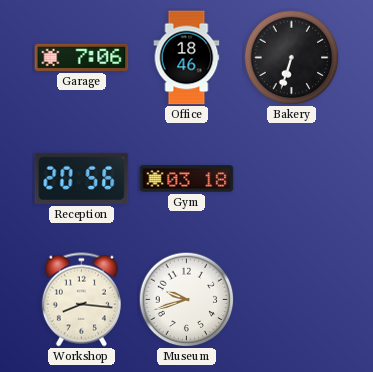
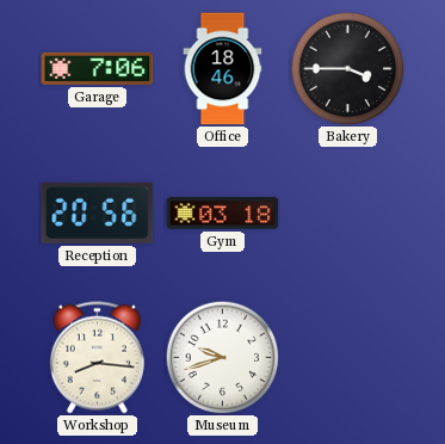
Bakery: 6:33 -> 3:45
